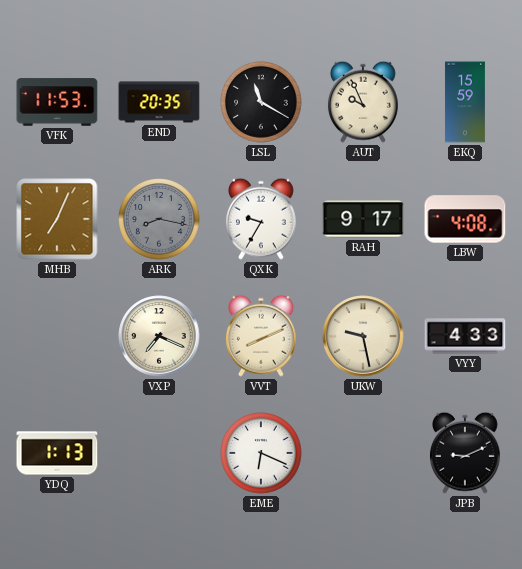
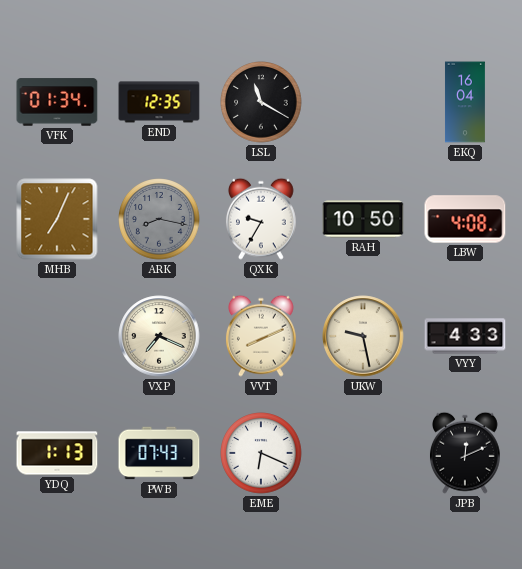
VFK: 11:53 -> 01:34
END: 20:35 -> 12:35
AUT: 9:56 -> none
EKQ: 15:59 -> 16:04
RAH: 9:17 -> 10:50
PWB: none -> 07:43
JPB: 9:11 -> 12:11
